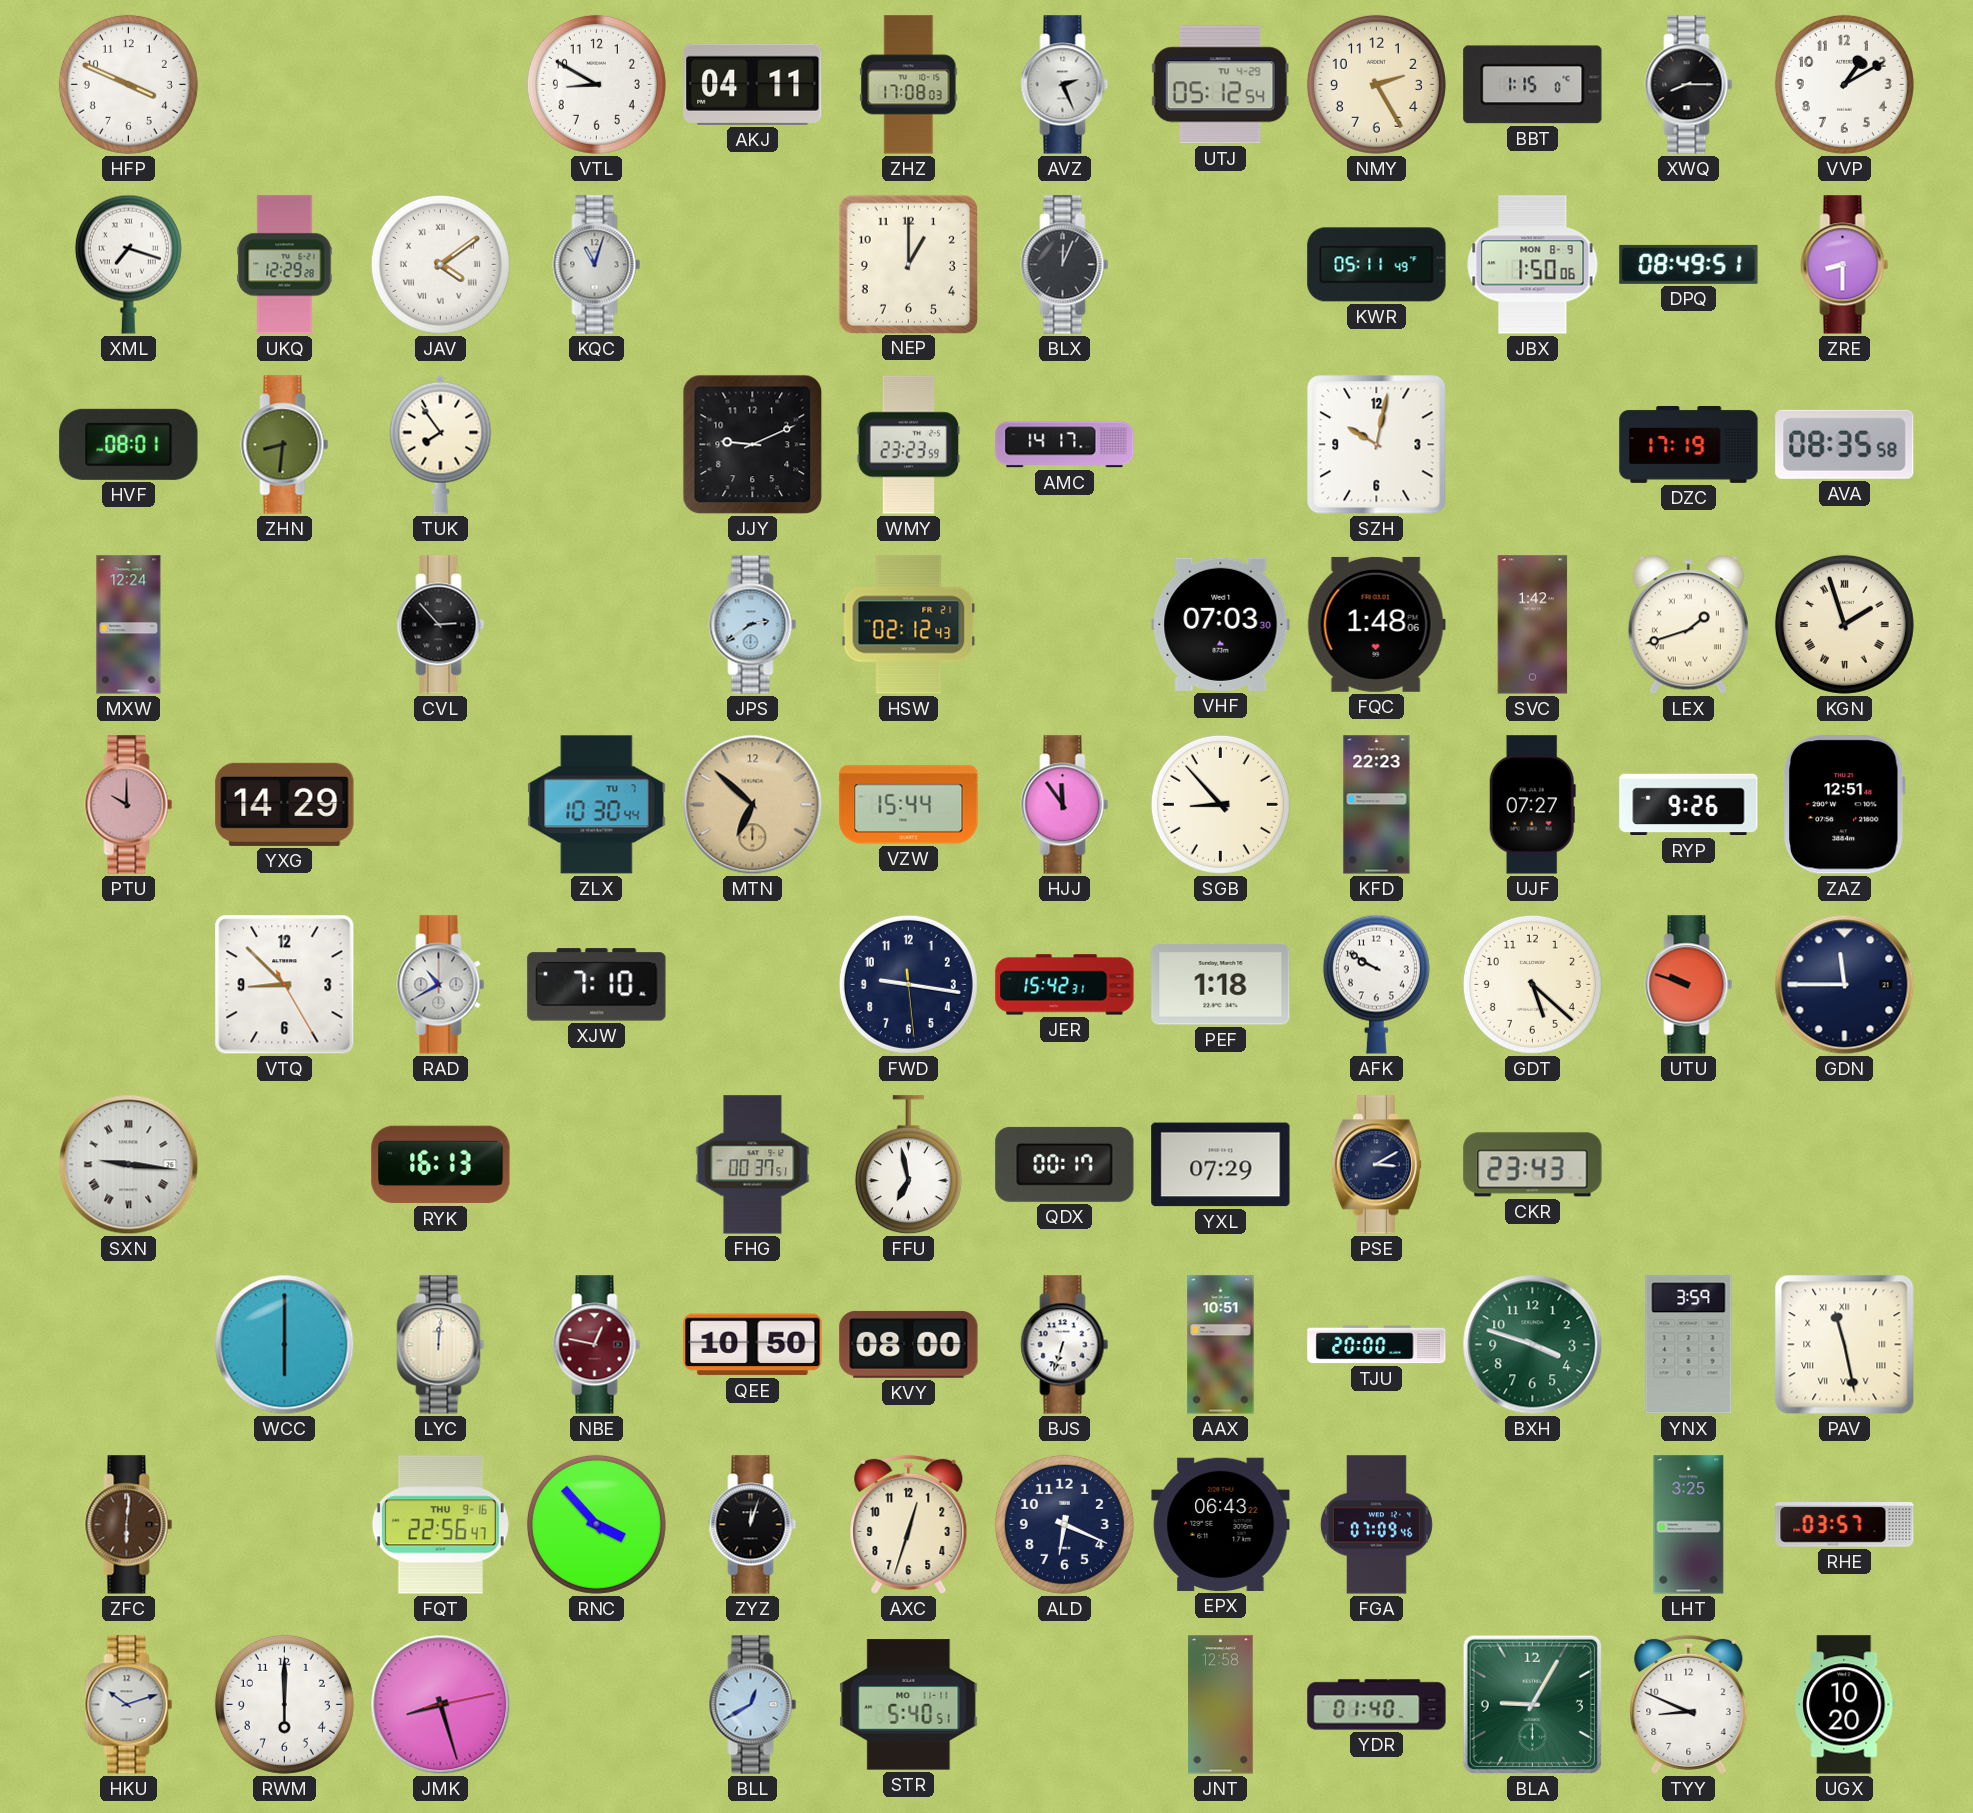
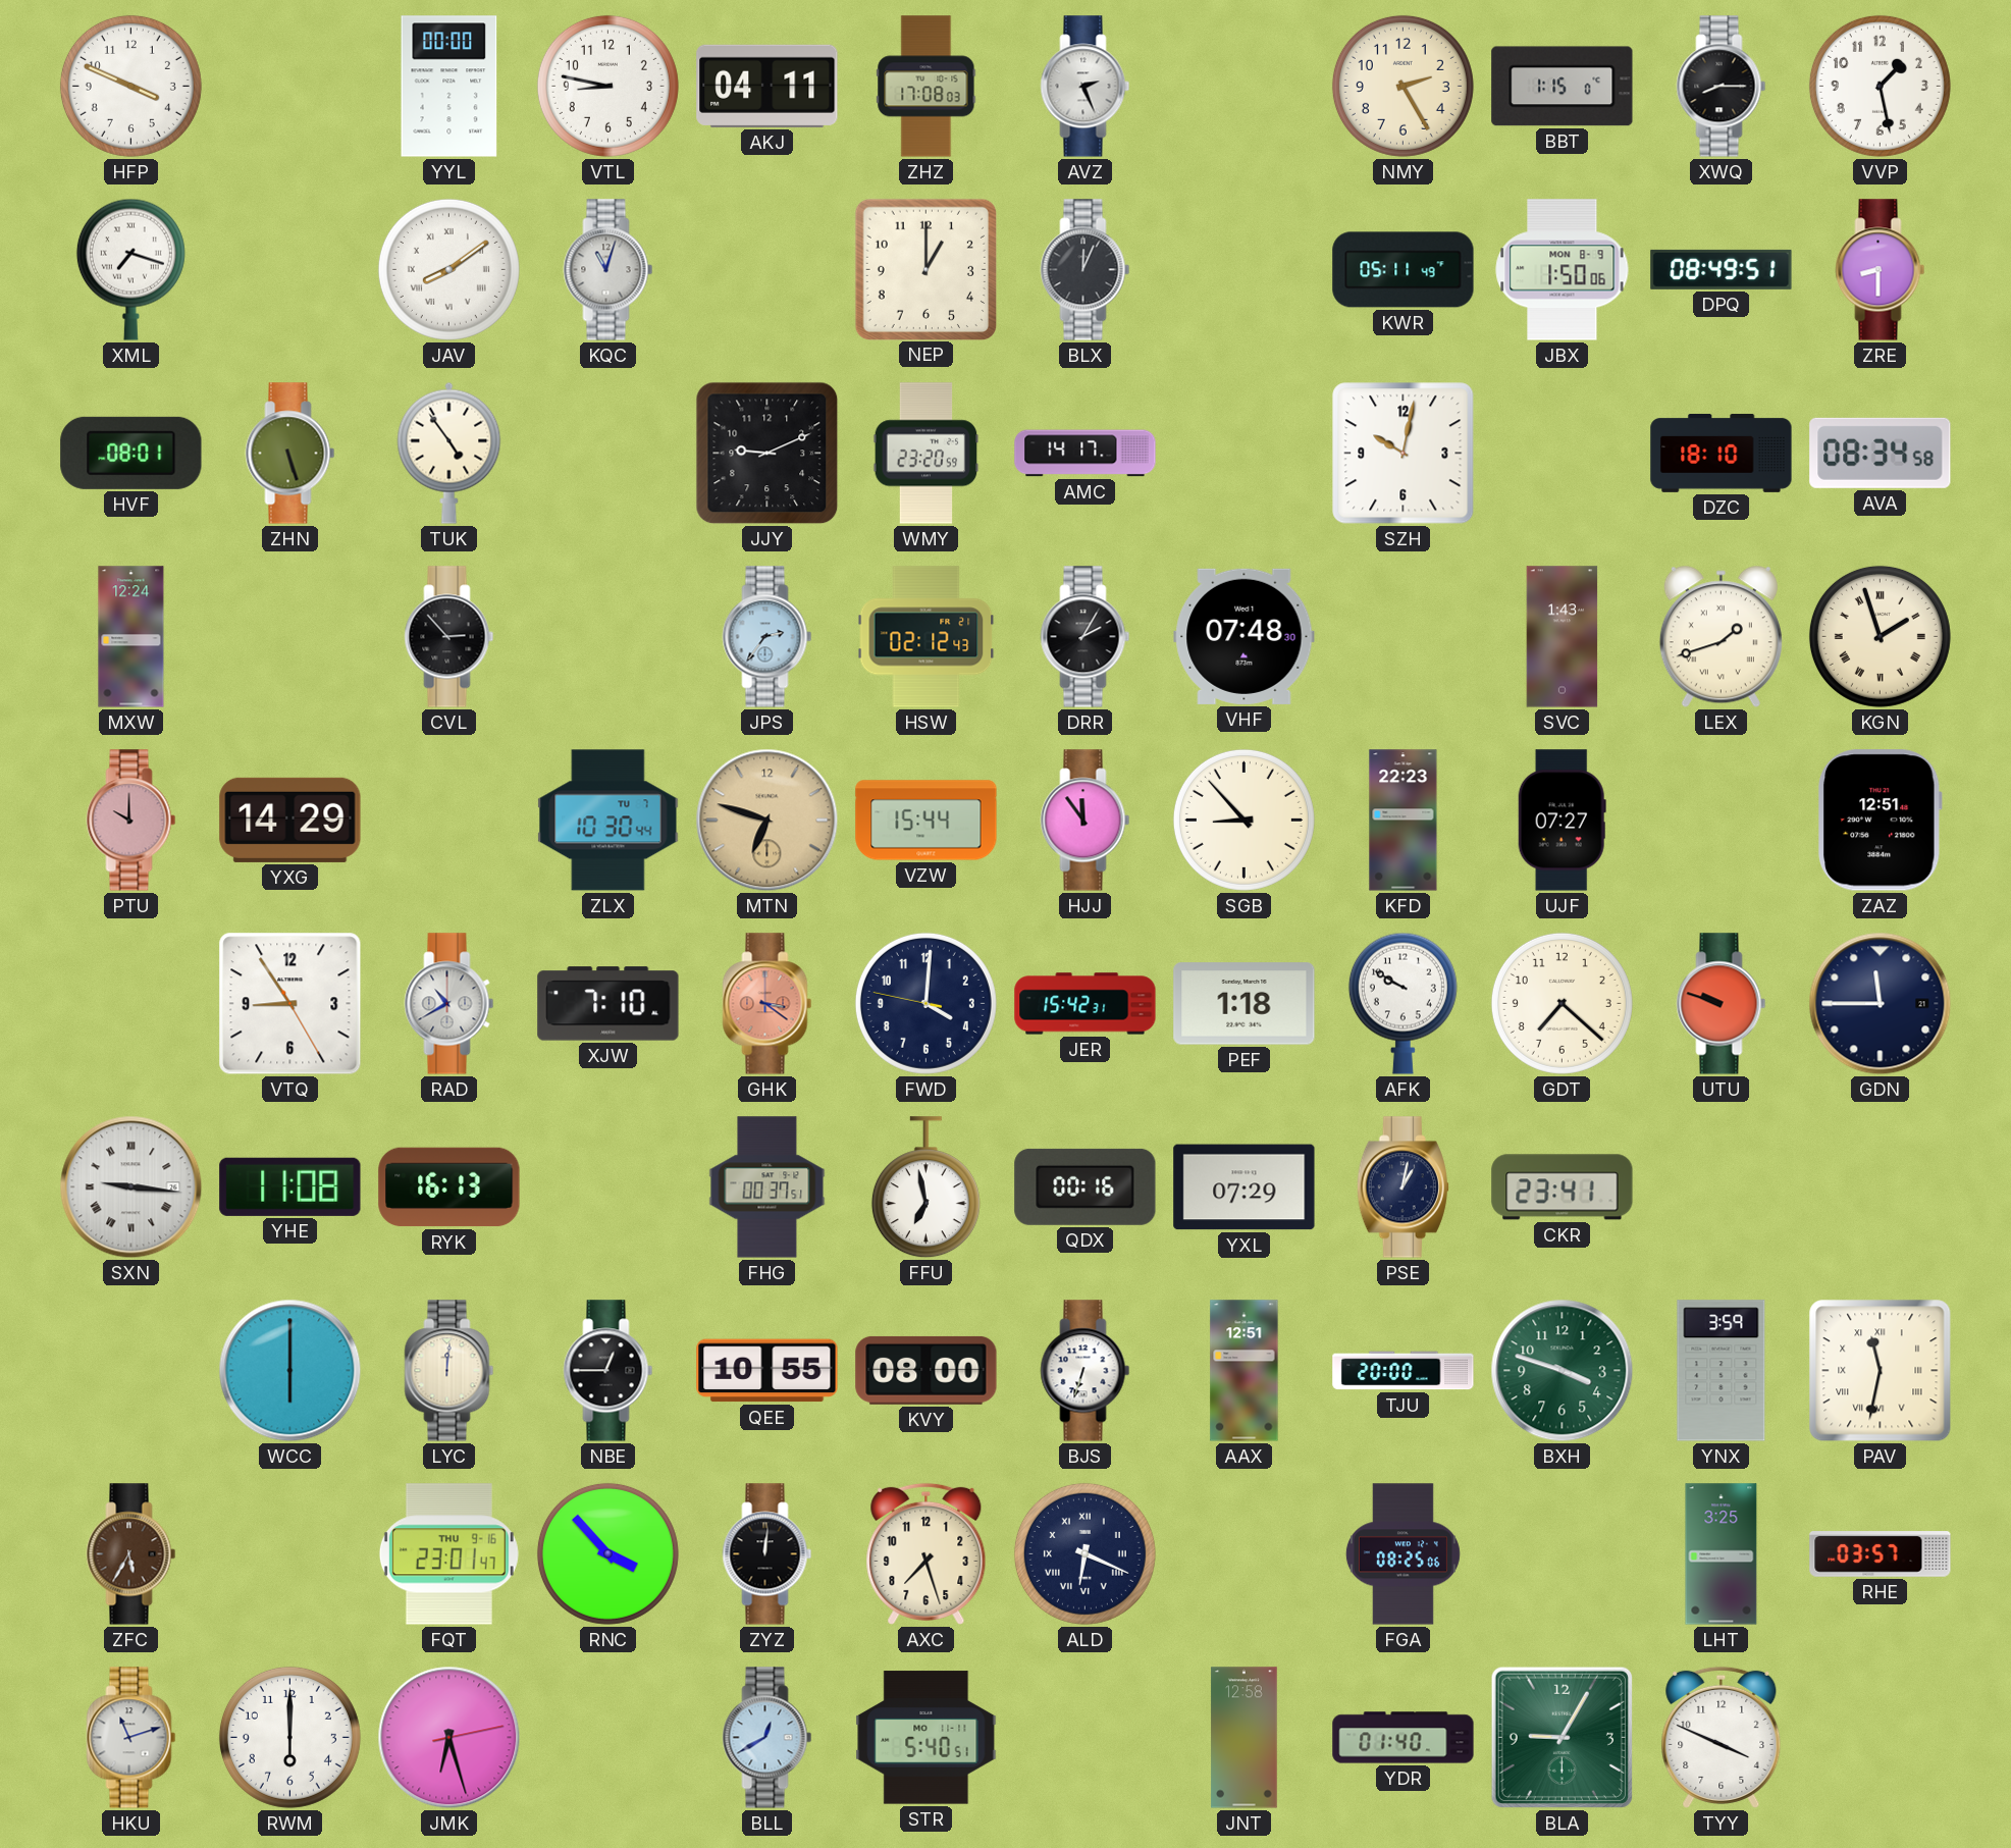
YYL: none -> 00:00
VTL: 8:50 -> 8:47
UTJ: 05:12 -> none
VVP: 1:10 -> 1:28
UKQ: 12:29 -> none
JAV: 4:09 -> 8:09
ZHN: 8:31 -> 5:27
TUK: 7:54 -> 4:54
WMY: 23:23 -> 23:20
DZC: 17:19 -> 18:10
AVA: 08:35 -> 08:34
JPS: 2:39 -> 2:36
DRR: none -> 2:05
VHF: 07:03 -> 07:48
FQC: 1:48 -> none
SVC: 1:42 -> 1:43
MTN: 6:52 -> 6:48
RYP: 9:26 -> none
VTQ: 8:52 -> 8:54
GHK: none -> 3:21
FWD: 9:16 -> 4:00
GDT: 5:22 -> 7:22
YHE: none -> 11:08
QDX: 00:17 -> 00:16
PSE: 3:10 -> 1:02
CKR: 23:43 -> 23:41
NBE: 12:47 -> 12:45
NBE dial: burgundy -> black
QEE: 10:50 -> 10:55
AAX: 10:51 -> 12:51
PAV: 11:28 -> 11:32
ZFC: 6:01 -> 5:35
FQT: 22:56 -> 23:01
ZYZ: 12:03 -> 12:01
AXC: 12:33 -> 7:27
ALD numerals: Arabic -> Roman
EPX: 06:43 -> none
FGA: 07:09 -> 08:25
HKU: 10:12 -> 11:12
JMK: 8:27 -> 6:27
TYY: 8:49 -> 3:49
UGX: 10:20 -> none
